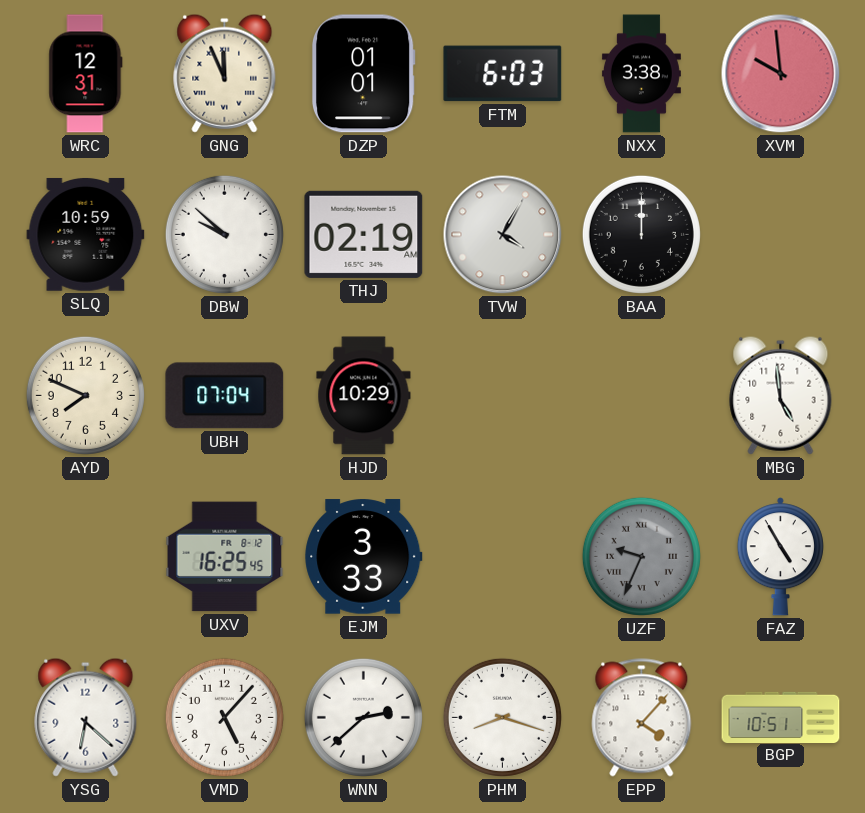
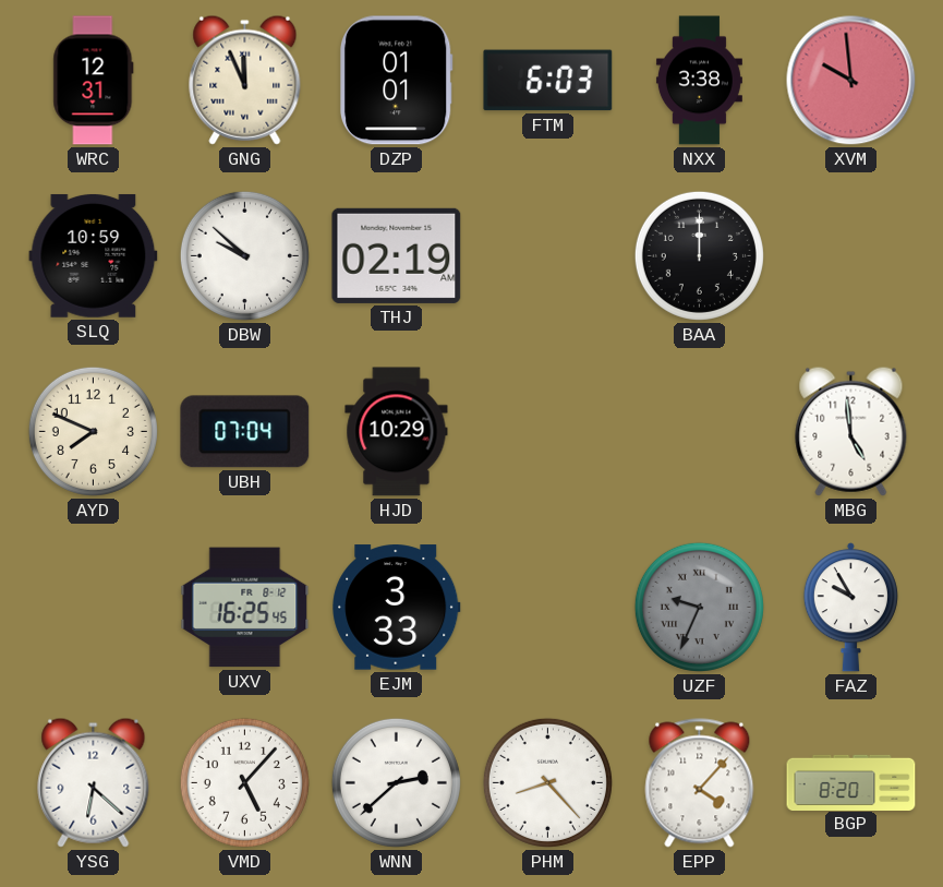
TVW: 4:05 -> none
FAZ: 4:55 -> 9:55
PHM: 8:18 -> 8:23
BGP: 10:51 -> 8:20
